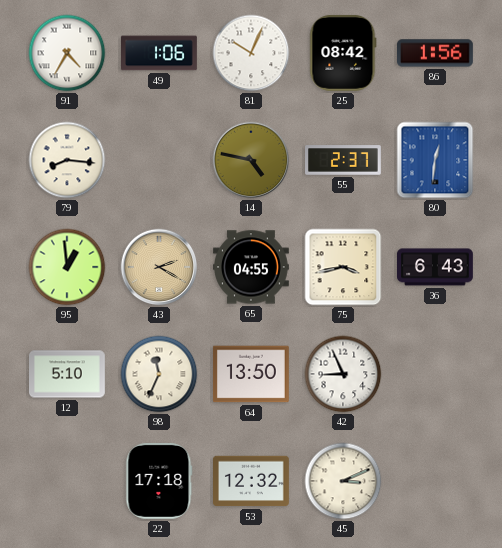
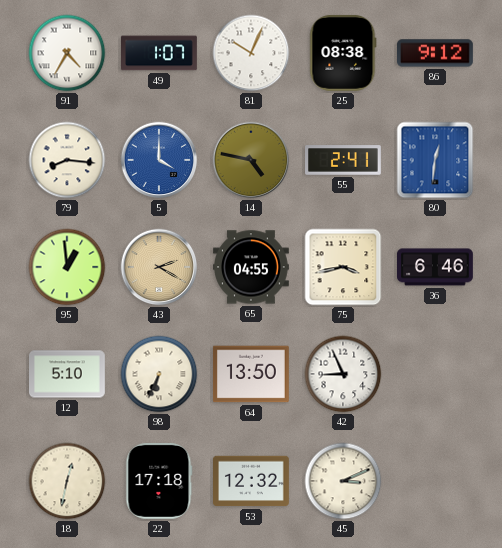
49: 1:06 -> 1:07
25: 08:42 -> 08:38
86: 1:56 -> 9:12
5: none -> 4:00
55: 2:37 -> 2:41
36: 6:43 -> 6:46
98: 11:34 -> 6:34
18: none -> 12:32
